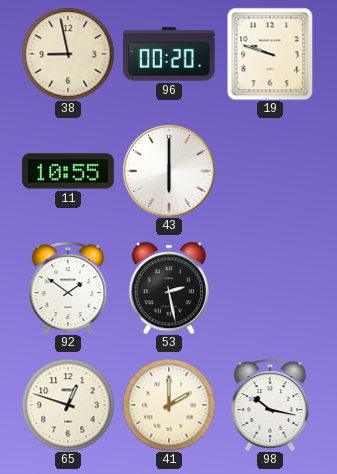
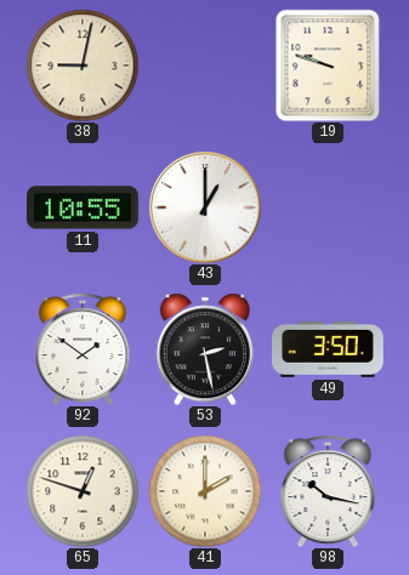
38: 8:58 -> 9:02
96: 00:20 -> none
43: 6:00 -> 1:00
49: none -> 3:50
